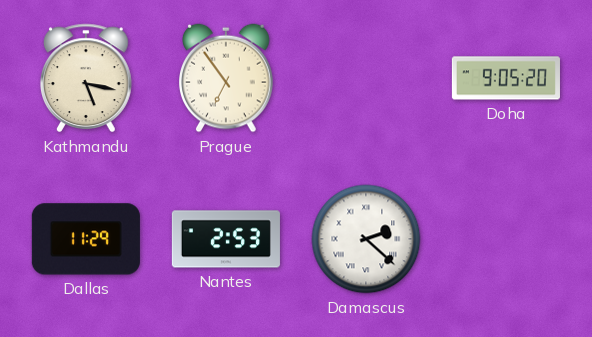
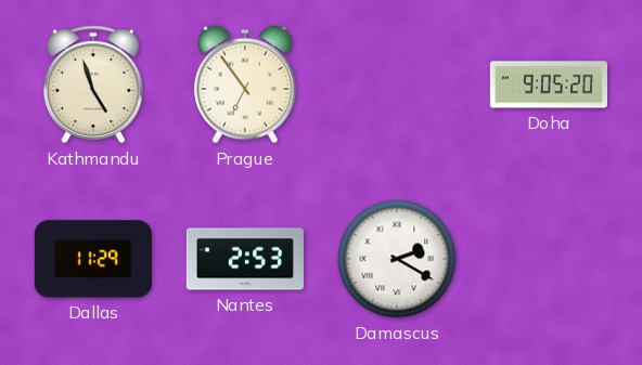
Kathmandu: 5:17 -> 4:57
Damascus: 2:22 -> 2:20
